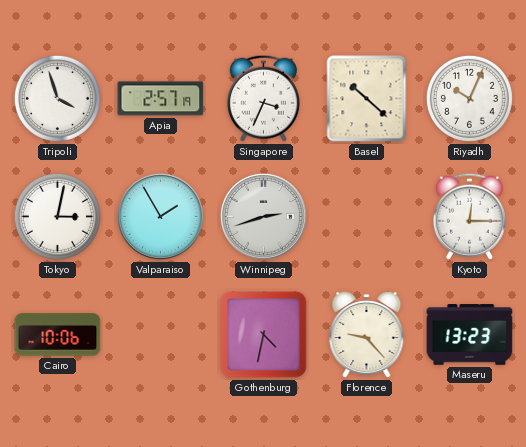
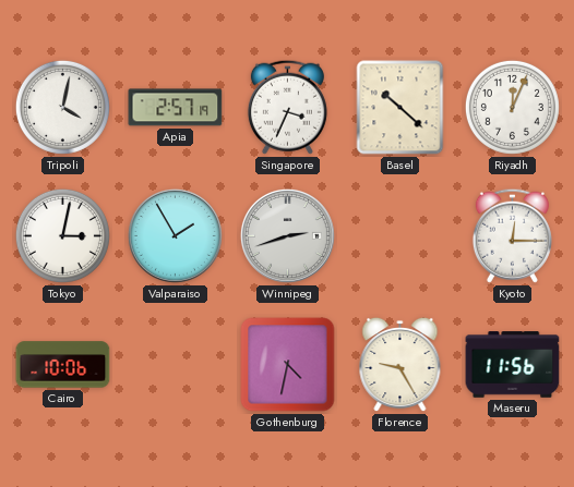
Tripoli: 3:57 -> 4:02
Riyadh: 10:04 -> 12:04
Florence: 9:23 -> 9:25
Maseru: 13:23 -> 11:56
